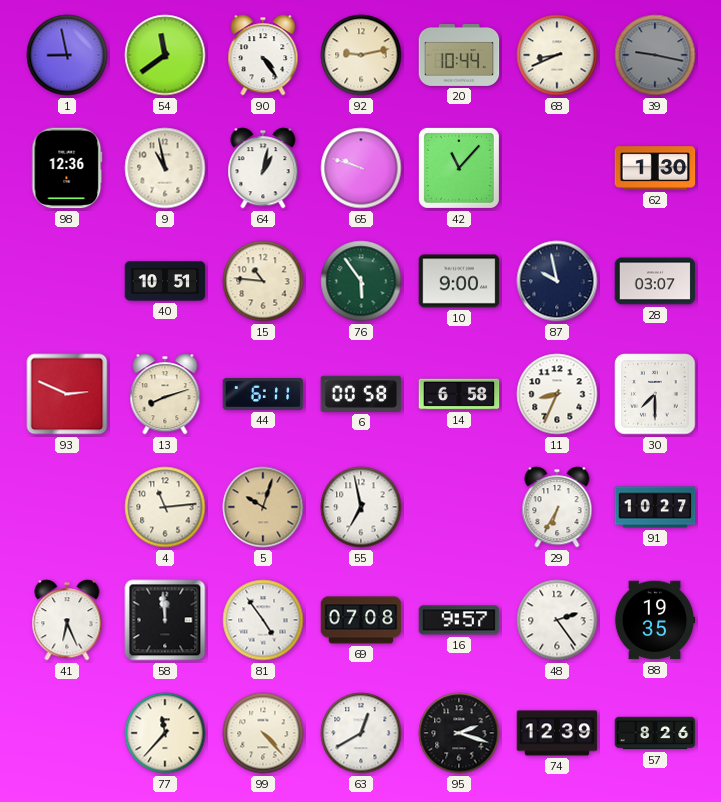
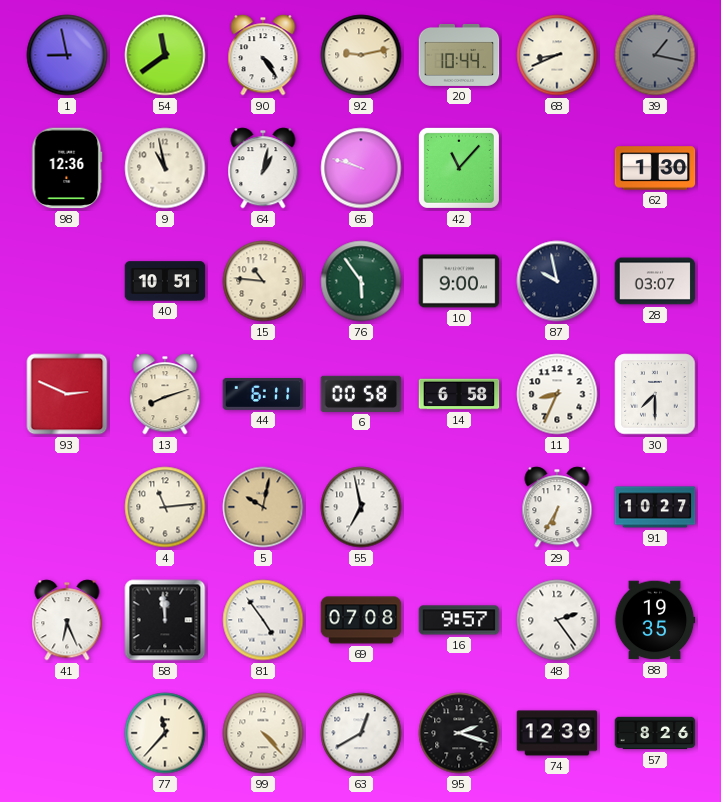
39: 9:17 -> 1:17
5: 10:03 -> 10:02
